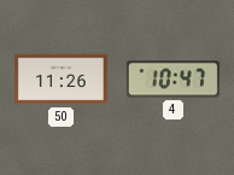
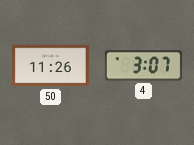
4: 10:47 -> 3:07
